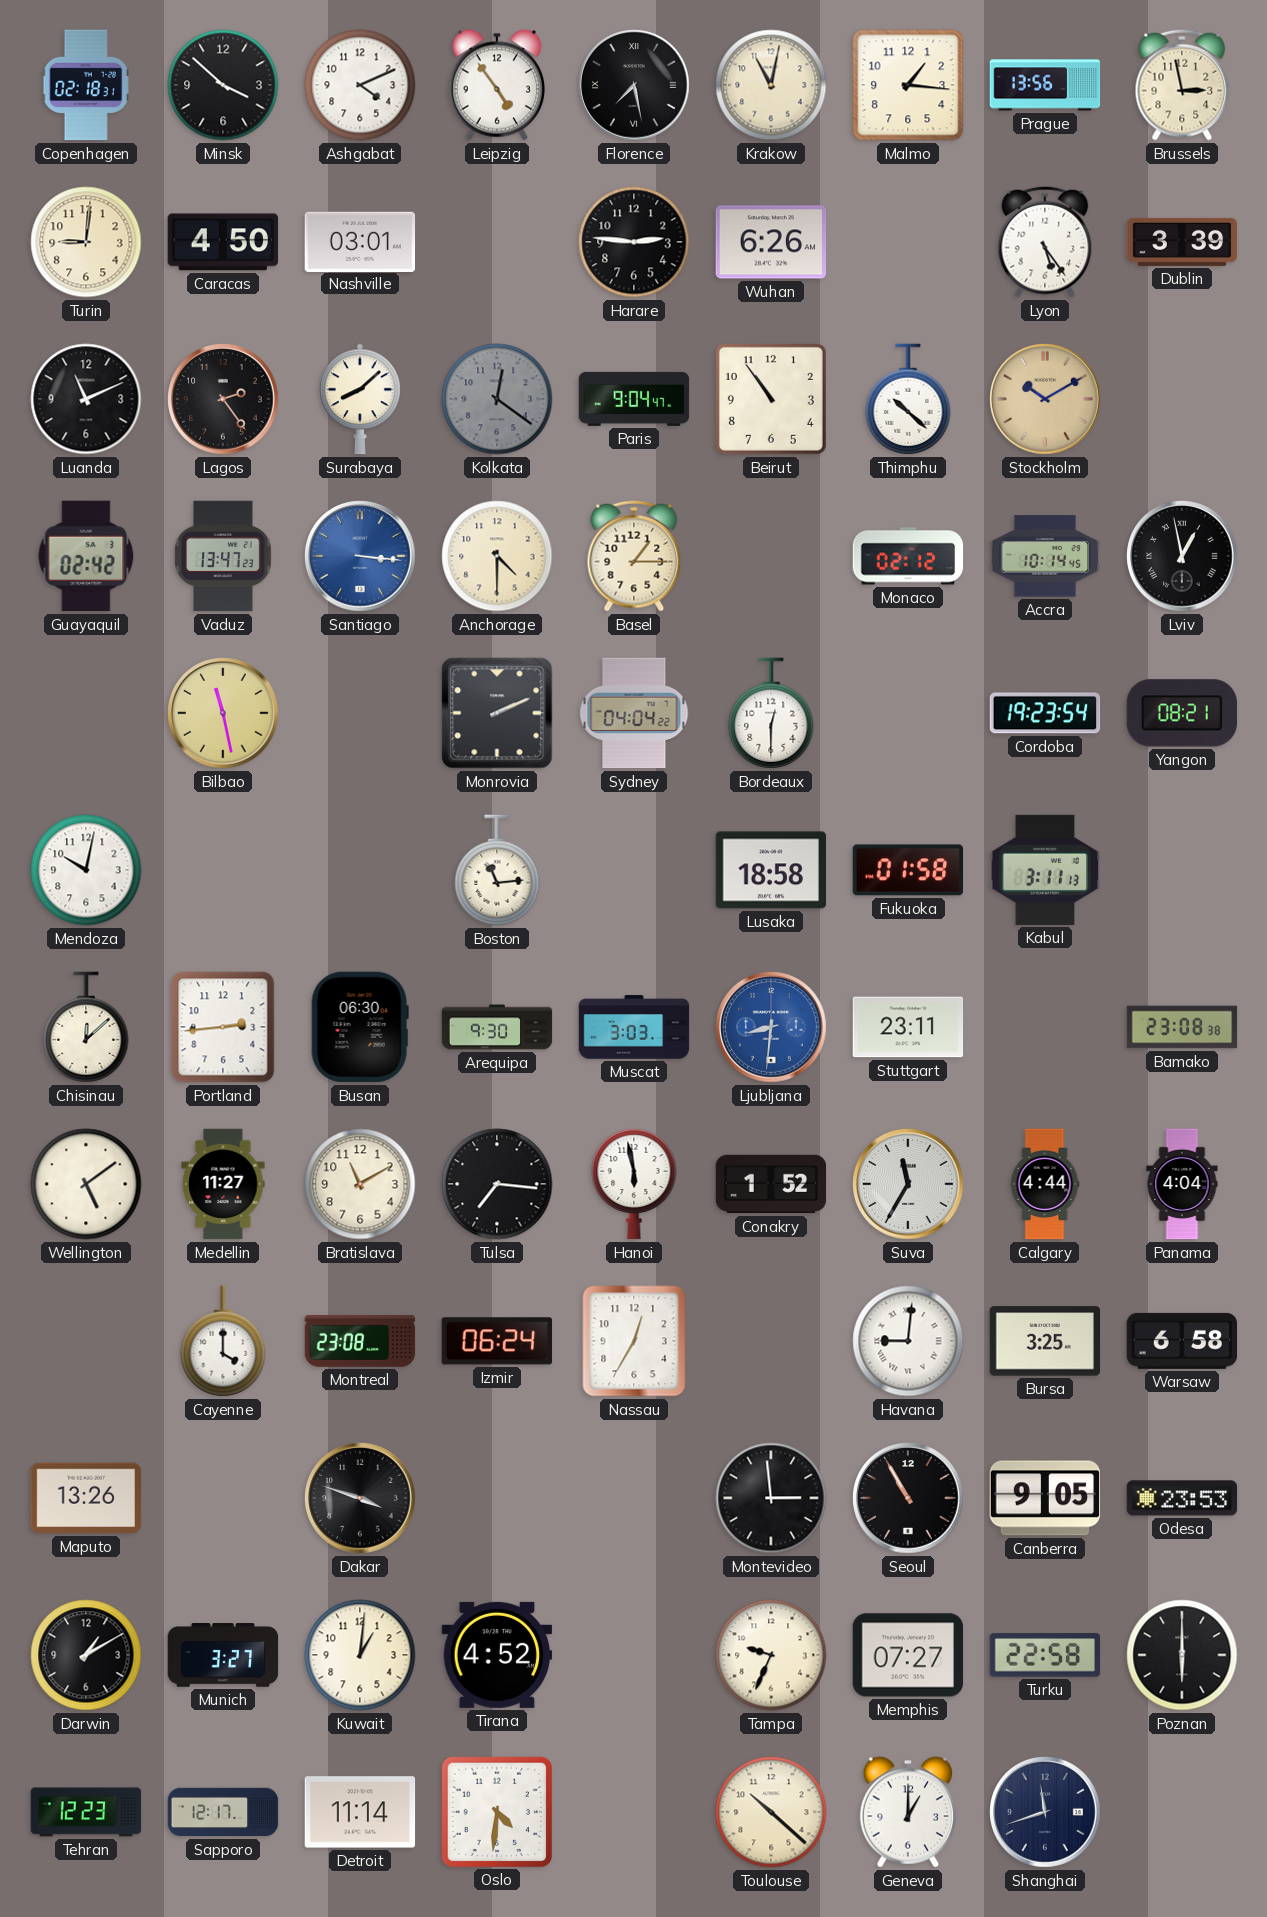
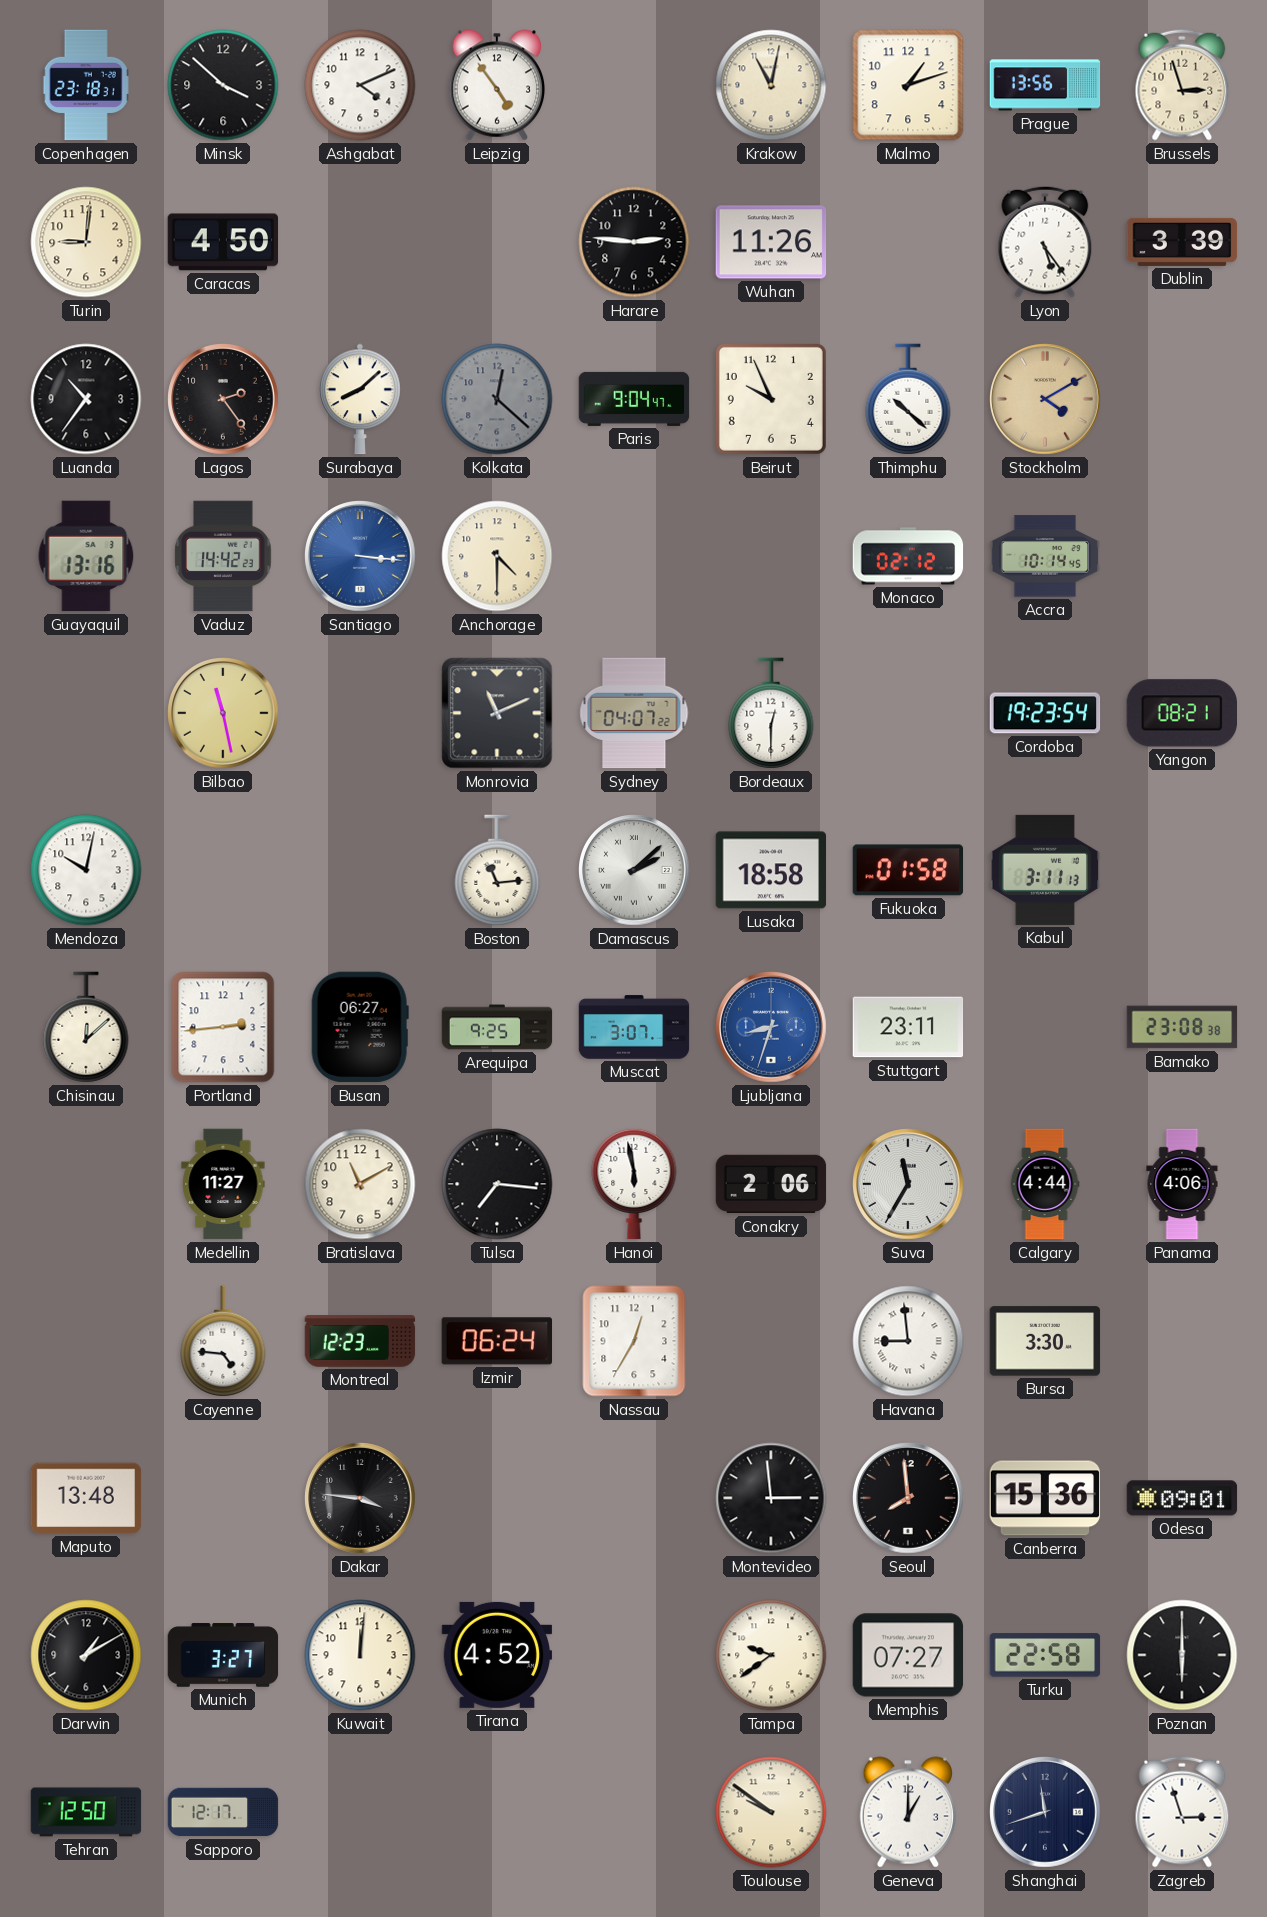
Copenhagen: 02:18 -> 23:18
Florence: 7:28 -> none
Malmo: 1:16 -> 1:12
Brussels: 2:58 -> 2:57
Nashville: 03:01 -> none
Wuhan: 6:26 -> 11:26
Luanda: 11:11 -> 10:36
Kolkata: 12:21 -> 12:22
Beirut: 10:54 -> 9:56
Stockholm: 10:10 -> 4:10
Guayaquil: 02:42 -> 13:16
Vaduz: 13:47 -> 14:42
Basel: 1:15 -> none
Lviv: 12:58 -> none
Monrovia: 2:11 -> 11:11
Sydney: 04:04 -> 04:07
Damascus: none -> 2:08
Busan: 06:30 -> 06:27
Arequipa: 9:30 -> 9:25
Muscat: 3:03 -> 3:07
Ljubljana: 8:31 -> 8:33
Wellington: 5:09 -> none
Conakry: 1:52 -> 2:06
Panama: 4:04 -> 4:06
Cayenne: 4:00 -> 4:46
Montreal: 23:08 -> 12:23
Havana: 9:01 -> 8:59
Bursa: 3:25 -> 3:30
Warsaw: 6:58 -> none
Maputo: 13:26 -> 13:48
Dakar: 3:48 -> 3:46
Seoul: 10:55 -> 7:59
Canberra: 9:05 -> 15:36
Odesa: 23:53 -> 09:01
Kuwait: 1:01 -> 12:01
Tampa: 9:34 -> 9:39
Tehran: 12:23 -> 12:50
Detroit: 11:14 -> none
Oslo: 4:31 -> none
Toulouse: 10:22 -> 9:51
Zagreb: none -> 2:57
